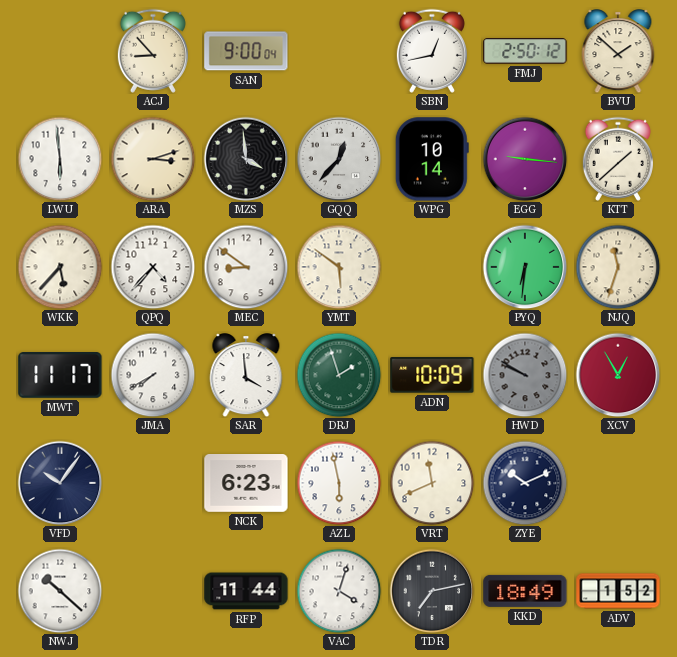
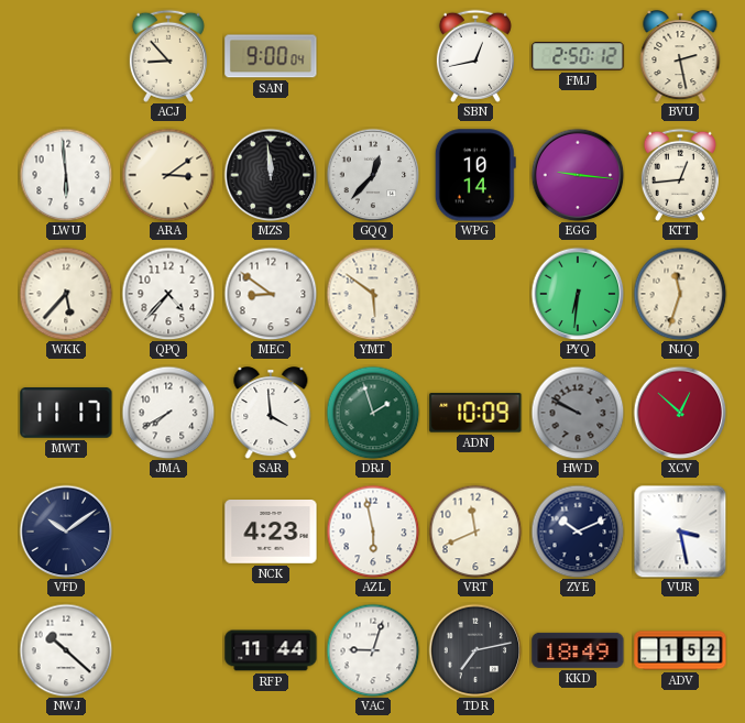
BVU: 1:52 -> 2:28
ARA: 3:12 -> 3:09
MZS: 3:59 -> 11:59
KTT: 1:38 -> 12:44
XCV: 12:55 -> 12:52
VFD: 10:06 -> 10:09
NCK: 6:23 -> 4:23
VUR: none -> 3:28
VAC: 4:03 -> 9:03
